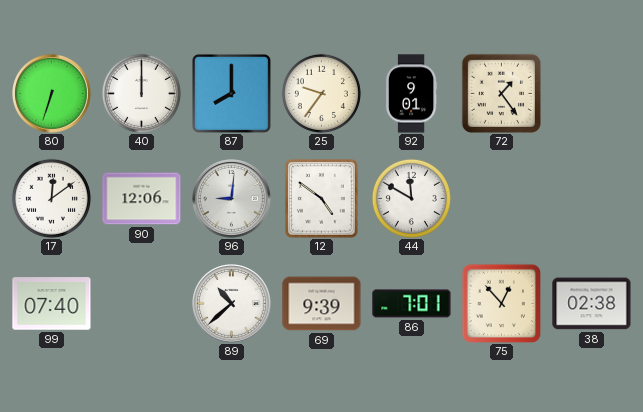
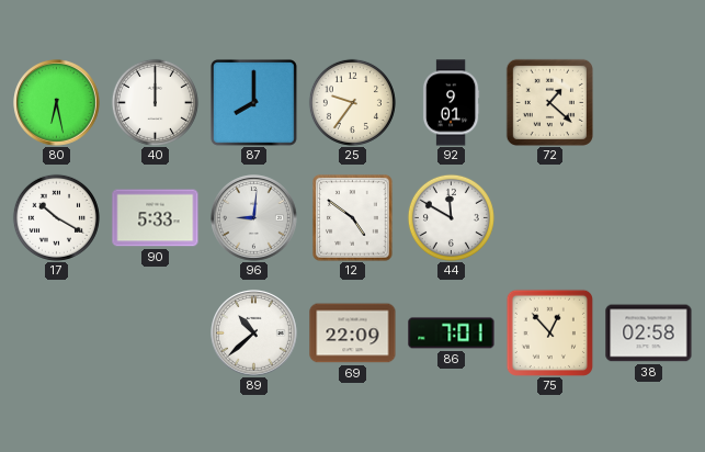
80: 6:33 -> 6:28
72: 1:24 -> 1:22
17: 12:09 -> 10:20
90: 12:06 -> 5:33
99: 07:40 -> none
69: 9:39 -> 22:09
38: 02:38 -> 02:58
